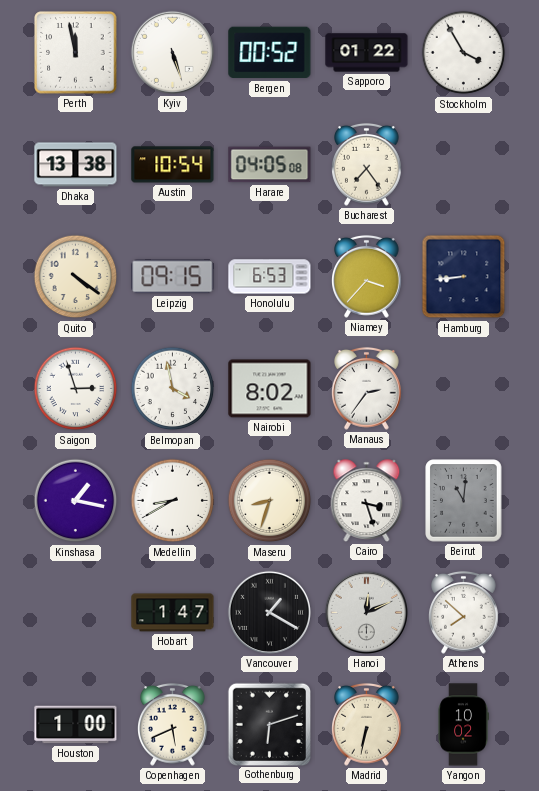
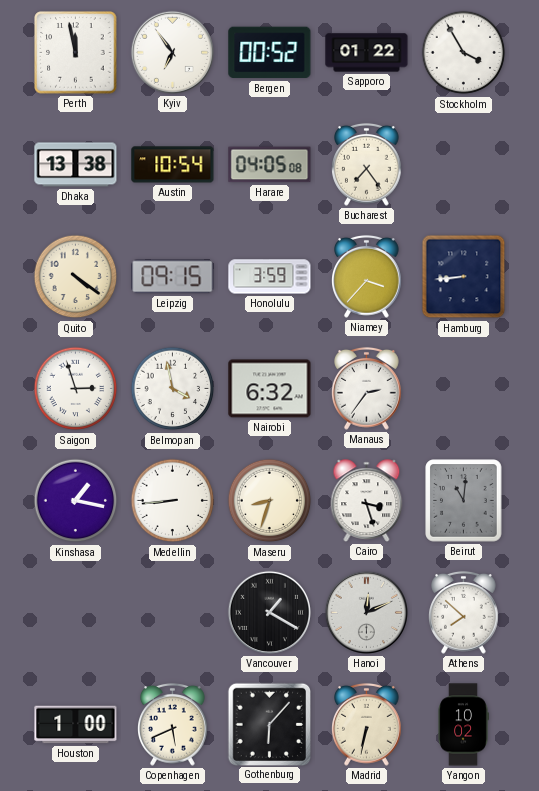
Kyiv: 5:27 -> 6:54
Honolulu: 6:53 -> 3:59
Nairobi: 8:02 -> 6:32
Medellin: 8:40 -> 8:44
Hobart: 1:47 -> none
Gothenburg: 6:12 -> 6:07
